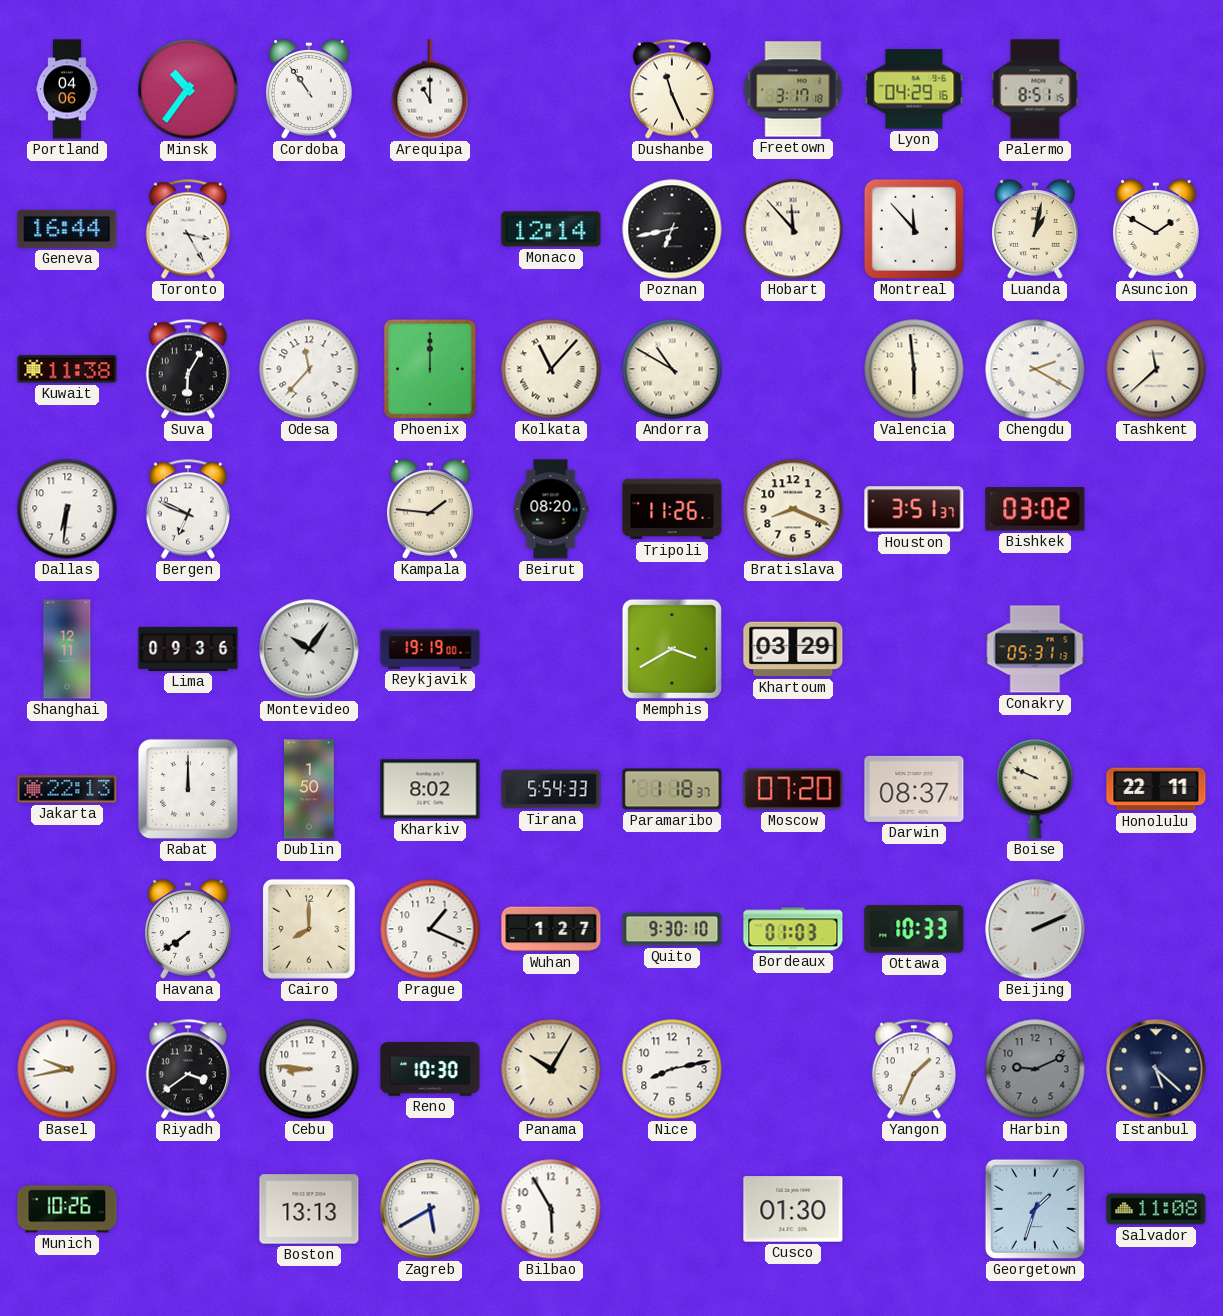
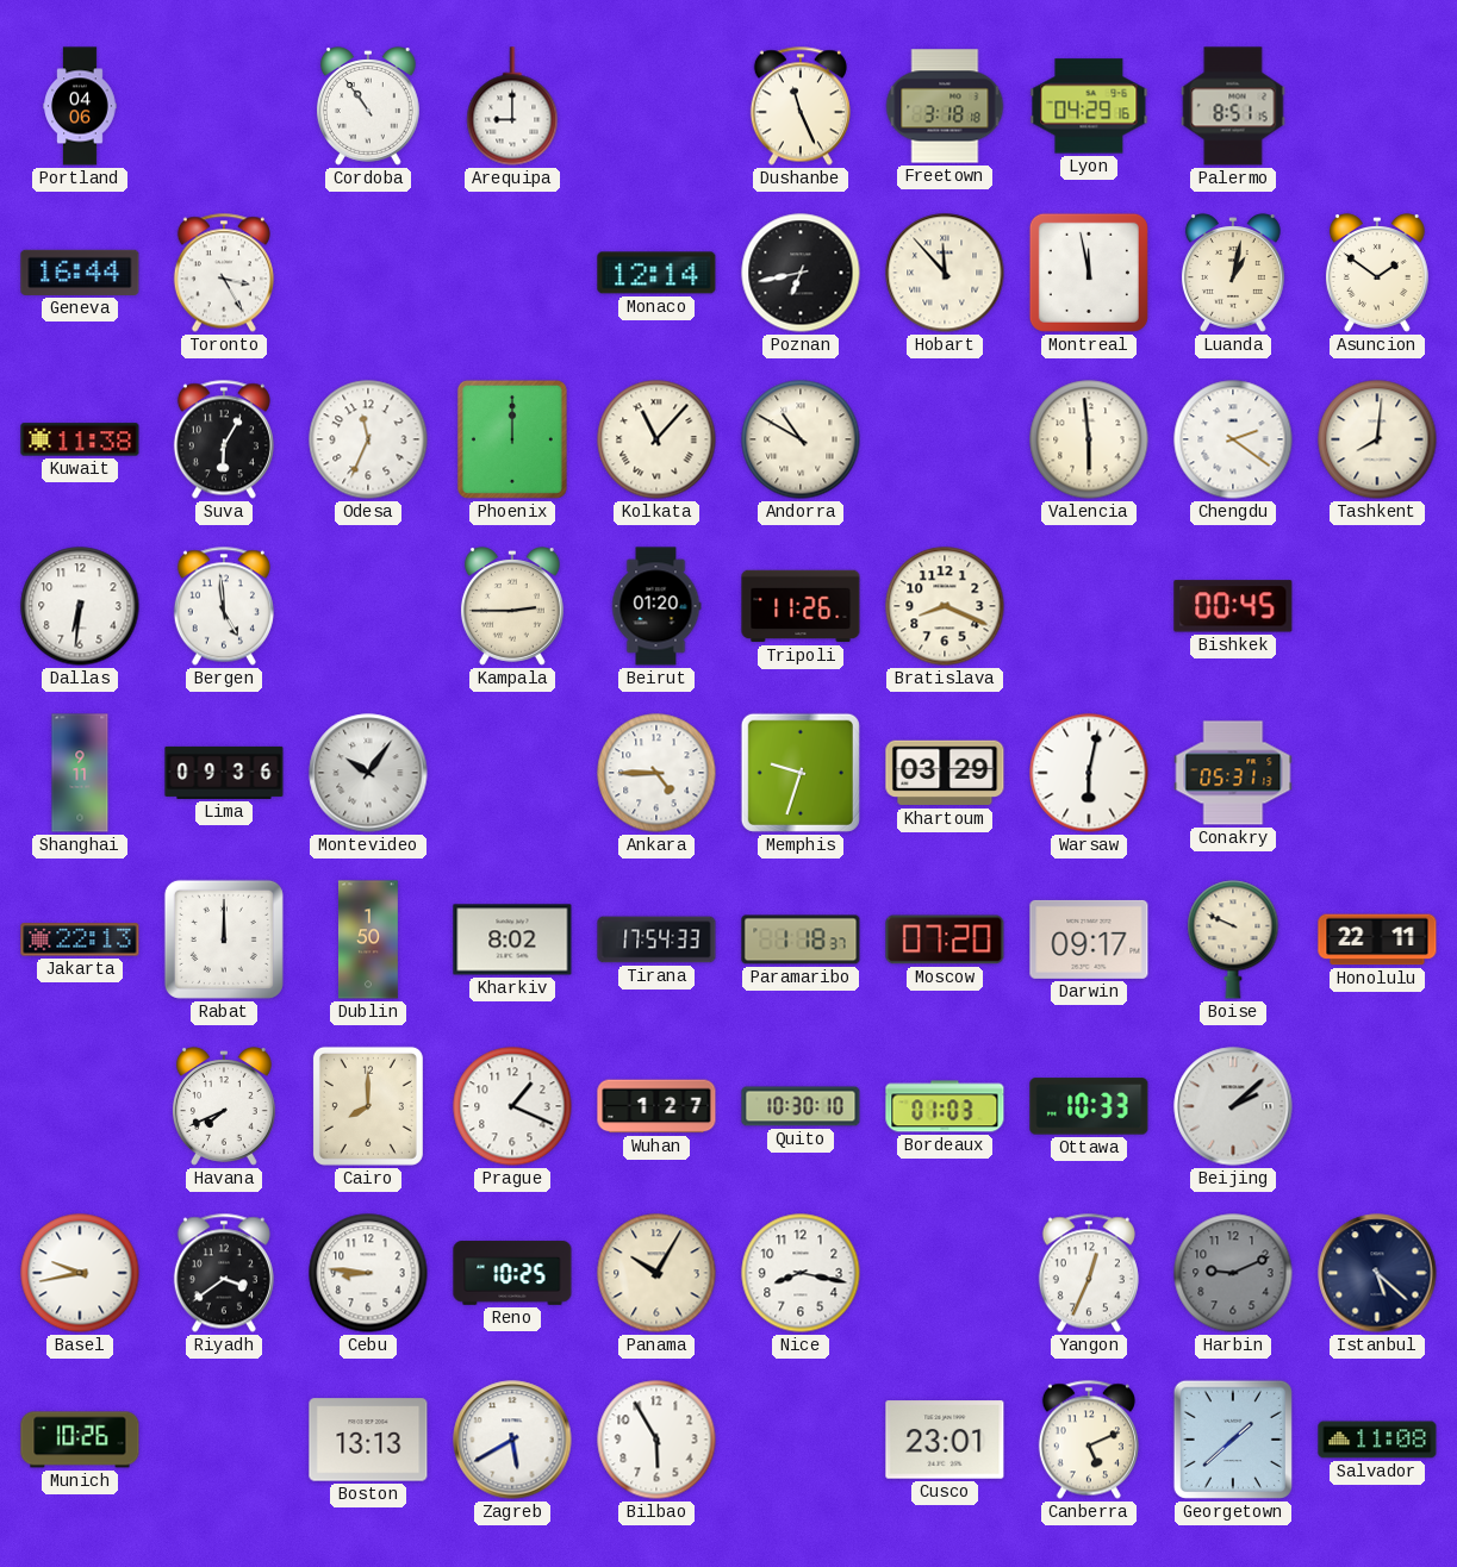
Minsk: 10:36 -> none
Arequipa: 11:00 -> 9:00
Freetown: 3:17 -> 3:18
Montreal: 11:53 -> 11:58
Asuncion: 1:50 -> 1:51
Odesa: 11:37 -> 11:34
Chengdu: 2:20 -> 2:21
Tashkent: 11:38 -> 8:01
Bergen: 6:49 -> 4:59
Kampala: 1:46 -> 2:45
Beirut: 08:20 -> 01:20
Houston: 3:51 -> none
Bishkek: 03:02 -> 00:45
Shanghai: 12:11 -> 9:11
Reykjavik: 19:19 -> none
Ankara: none -> 4:45
Memphis: 3:40 -> 9:33
Warsaw: none -> 6:02
Tirana: 5:54 -> 17:54
Darwin: 08:37 -> 09:17
Havana: 7:39 -> 7:41
Quito: 9:30 -> 10:30
Beijing: 2:11 -> 2:08
Reno: 10:30 -> 10:25
Nice: 8:13 -> 8:17
Yangon: 1:34 -> 12:34
Cusco: 01:30 -> 23:01
Canberra: none -> 5:11
Georgetown: 1:33 -> 1:38
